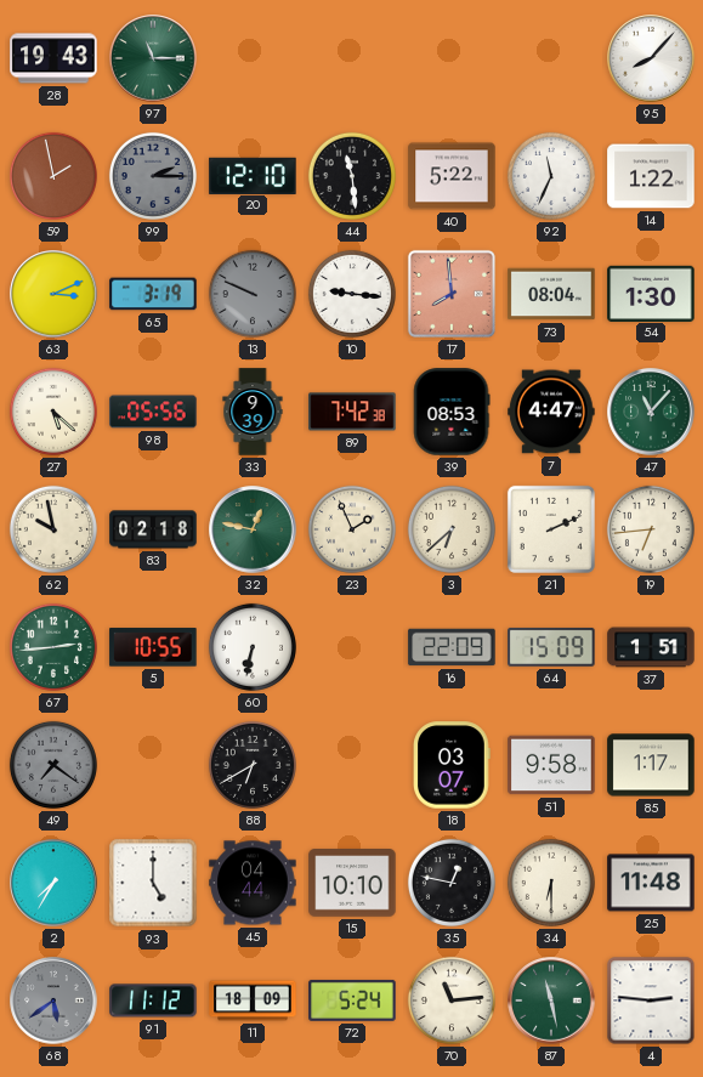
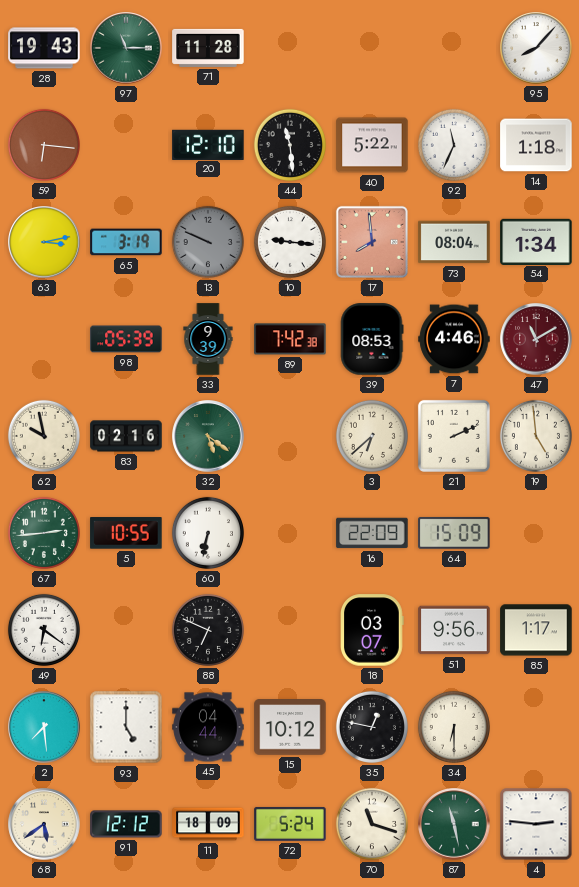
71: none -> 11:28
59: 1:58 -> 6:16
99: 2:15 -> none
14: 1:22 -> 1:18
63: 3:11 -> 3:13
54: 1:30 -> 1:34
27: 5:22 -> none
98: 05:56 -> 05:39
7: 4:47 -> 4:46
47: 11:07 -> 11:10
47 dial: green -> burgundy
83: 02:18 -> 02:16
32: 12:47 -> 5:21
23: 1:56 -> none
19: 6:44 -> 4:59
37: 1:51 -> none
49: 7:21 -> 6:21
49 dial: grey -> white
88: 6:40 -> 6:49
51: 9:58 -> 9:56
2: 7:35 -> 7:29
15: 10:10 -> 10:12
25: 11:48 -> none
68 dial: grey -> cream
91: 11:12 -> 12:12
70: 11:14 -> 11:18
